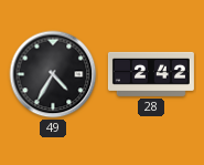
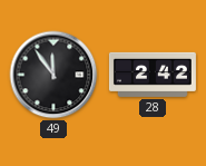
49: 4:35 -> 11:54
